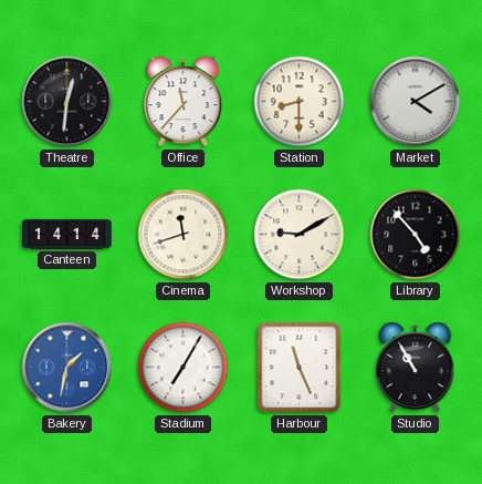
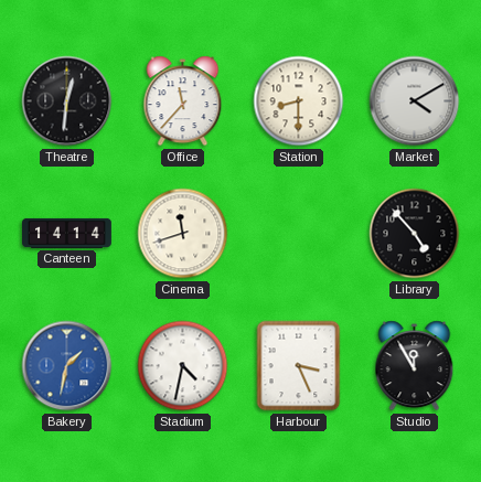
Workshop: 9:10 -> none
Stadium: 7:05 -> 4:32
Harbour: 11:26 -> 3:26
Studio: 10:55 -> 11:55
